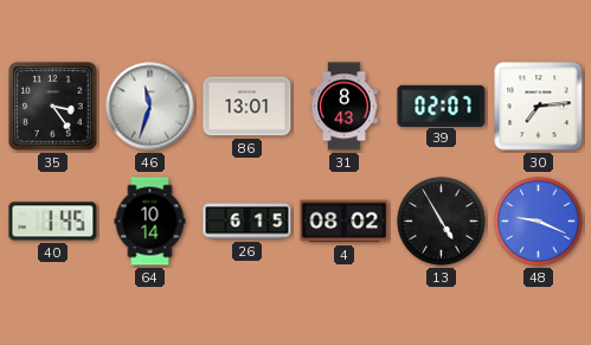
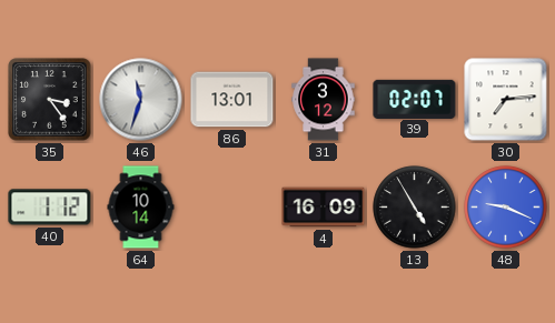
31: 8:43 -> 3:12
40: 1:45 -> 1:12
26: 6:15 -> none
4: 08:02 -> 16:09
